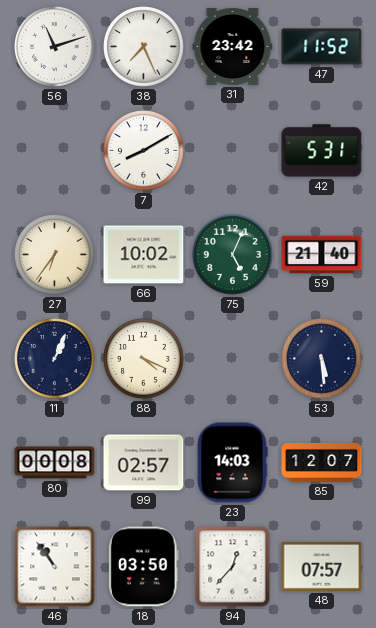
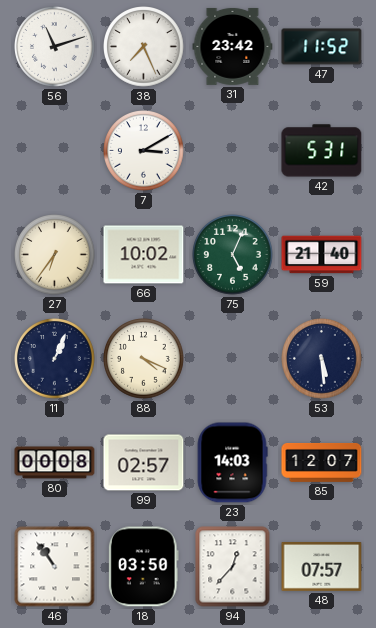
7: 8:10 -> 3:10
